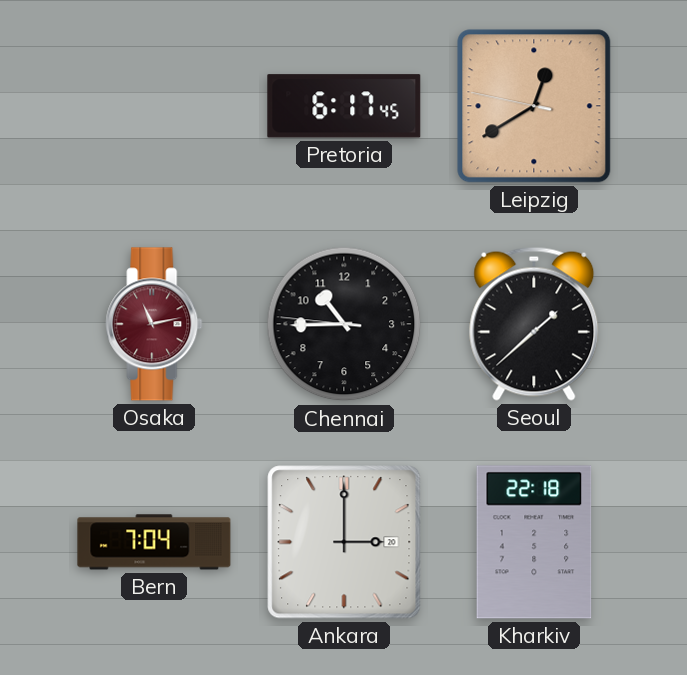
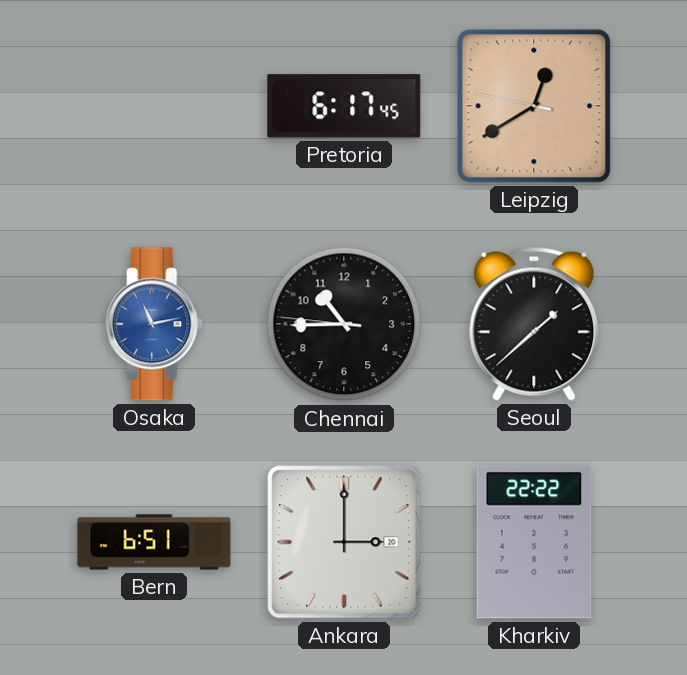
Osaka dial: burgundy -> blue
Bern: 7:04 -> 6:51
Kharkiv: 22:18 -> 22:22
